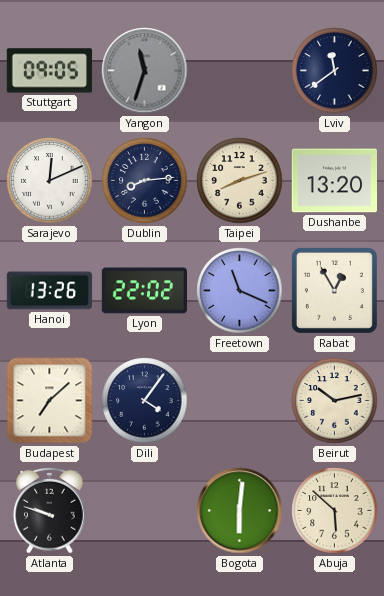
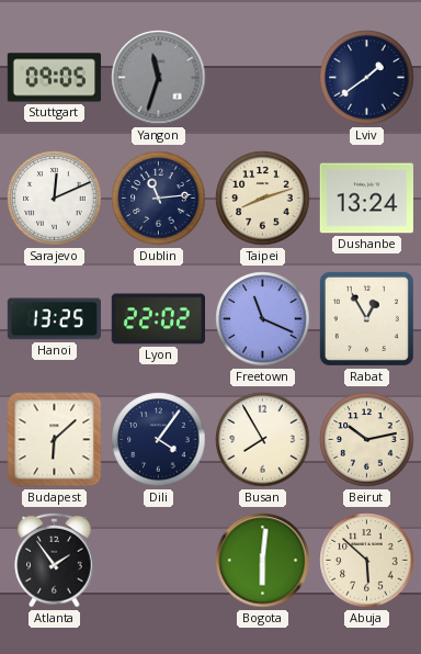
Lviv: 11:39 -> 1:39
Dublin: 8:14 -> 11:14
Dushanbe: 13:20 -> 13:24
Hanoi: 13:26 -> 13:25
Budapest: 7:08 -> 6:08
Busan: none -> 7:55
Atlanta: 9:48 -> 1:54
